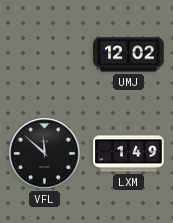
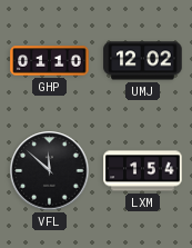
GHP: none -> 01:10
LXM: 1:49 -> 1:54
